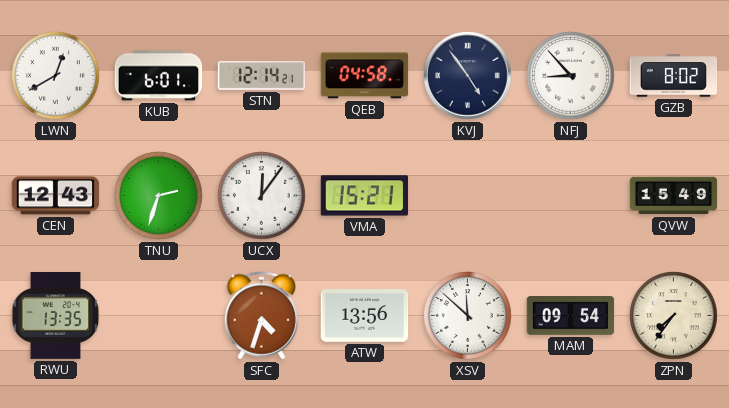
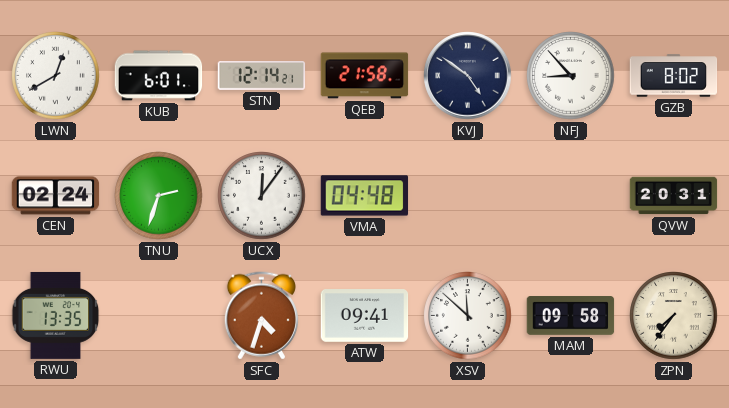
QEB: 04:58 -> 21:58
KVJ: 4:54 -> 4:51
CEN: 12:43 -> 02:24
VMA: 15:21 -> 04:48
QVW: 15:49 -> 20:31
ATW: 13:56 -> 09:41
MAM: 09:54 -> 09:58
